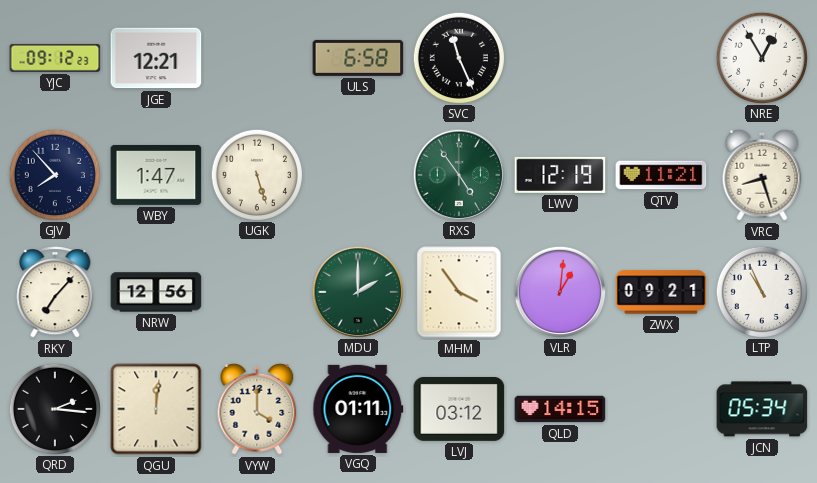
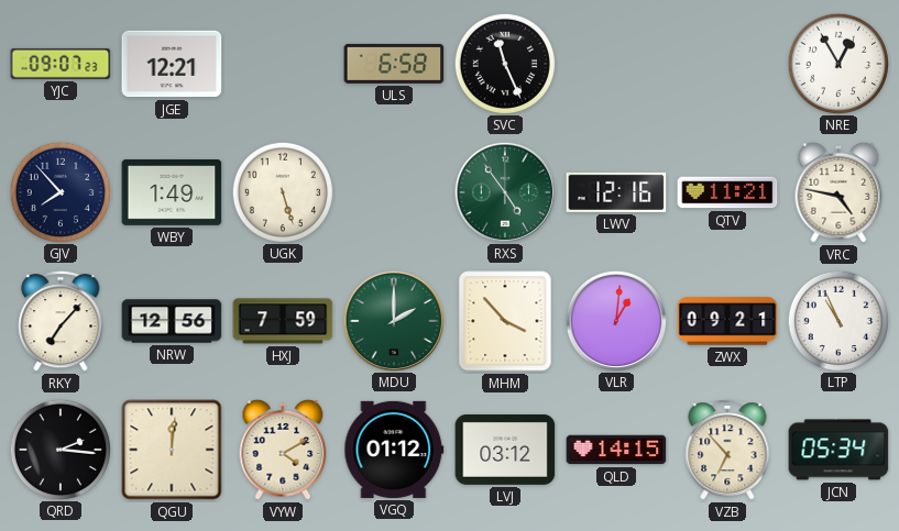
YJC: 09:12 -> 09:07
WBY: 1:47 -> 1:49
LWV: 12:19 -> 12:16
VRC: 8:27 -> 4:47
HXJ: none -> 7:59
MHM: 3:54 -> 3:53
VYW: 4:00 -> 4:10
VGQ: 01:11 -> 01:12
VZB: none -> 6:53
